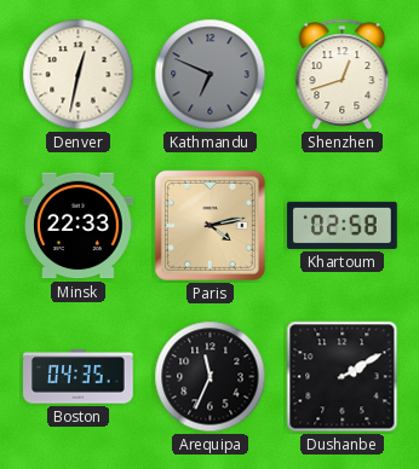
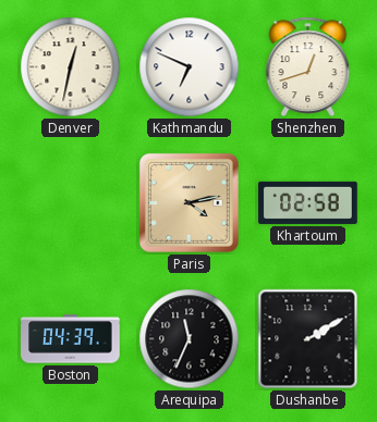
Kathmandu dial: grey -> white
Minsk: 22:33 -> none
Boston: 04:35 -> 04:39
